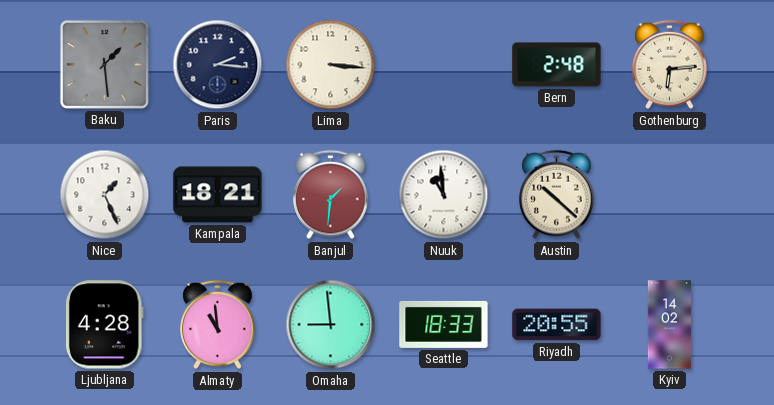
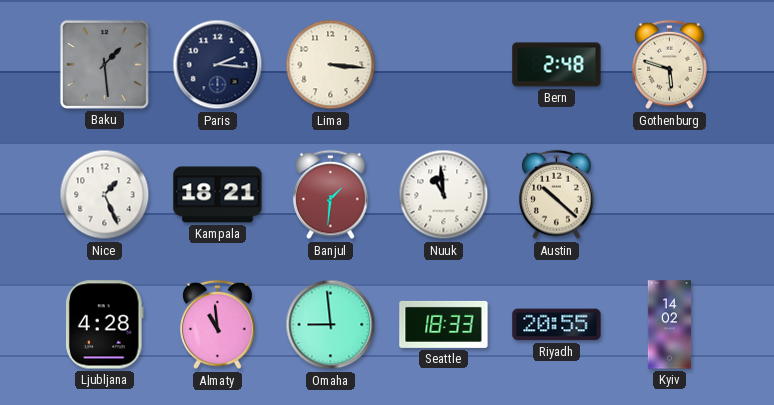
Gothenburg: 6:14 -> 5:48
